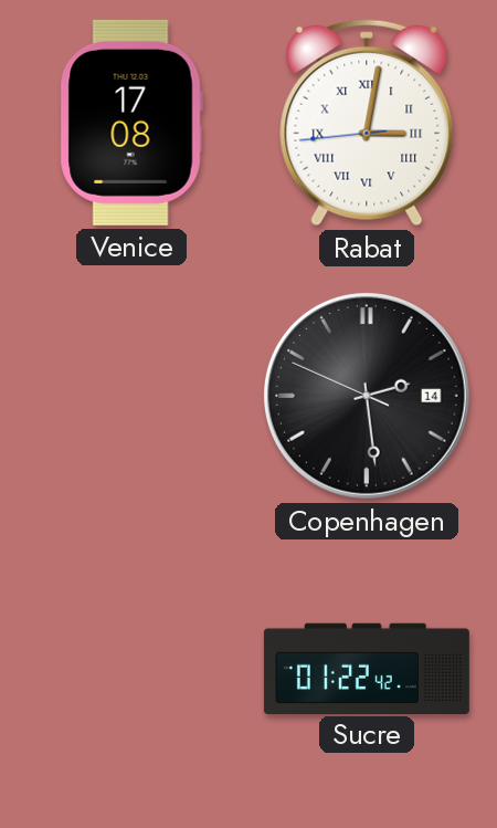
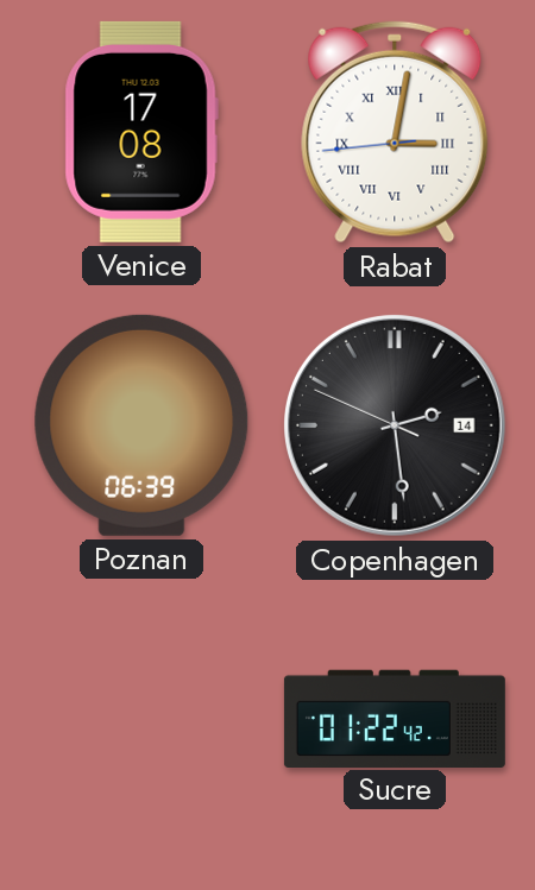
Poznan: none -> 06:39
